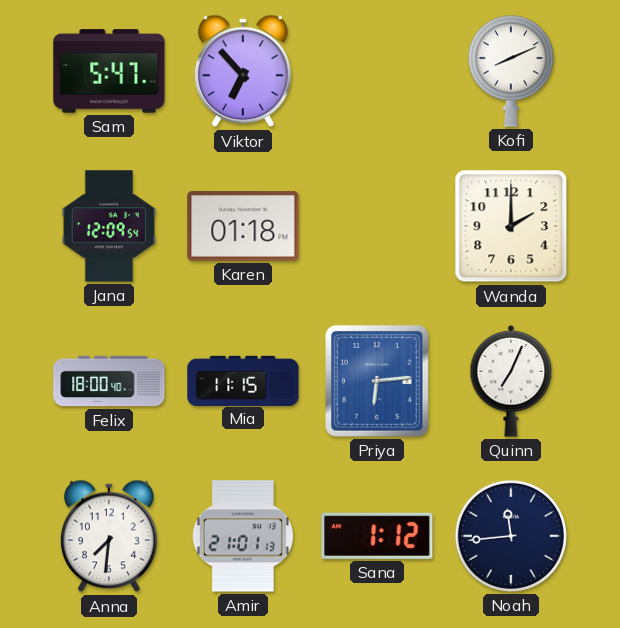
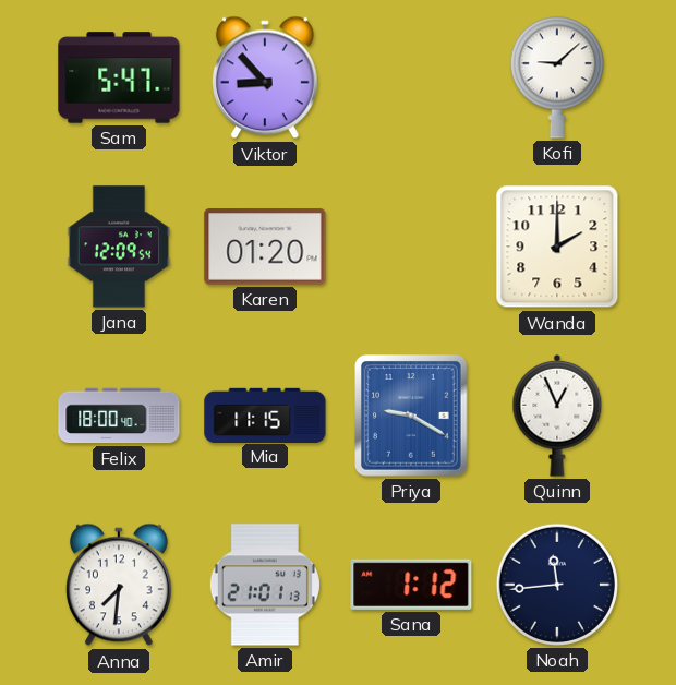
Viktor: 6:53 -> 8:53
Kofi: 8:11 -> 9:08
Karen: 01:18 -> 01:20
Priya: 6:14 -> 9:20
Quinn: 7:04 -> 12:56
